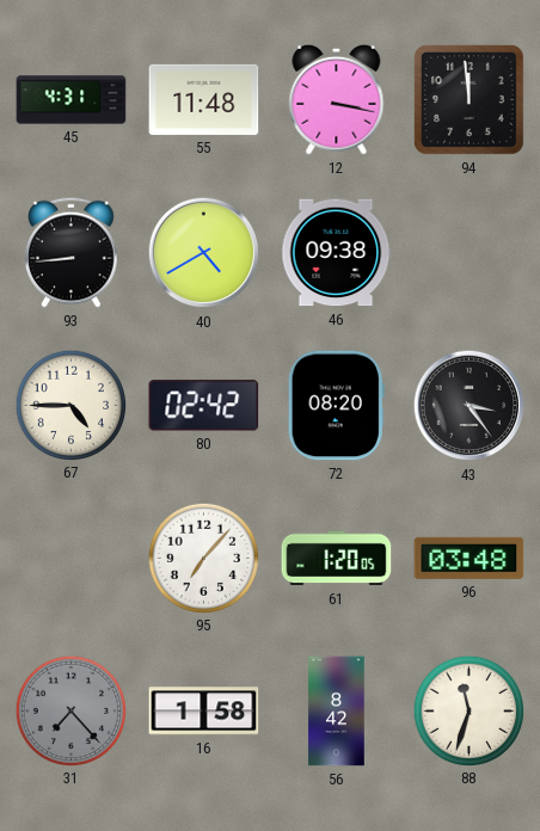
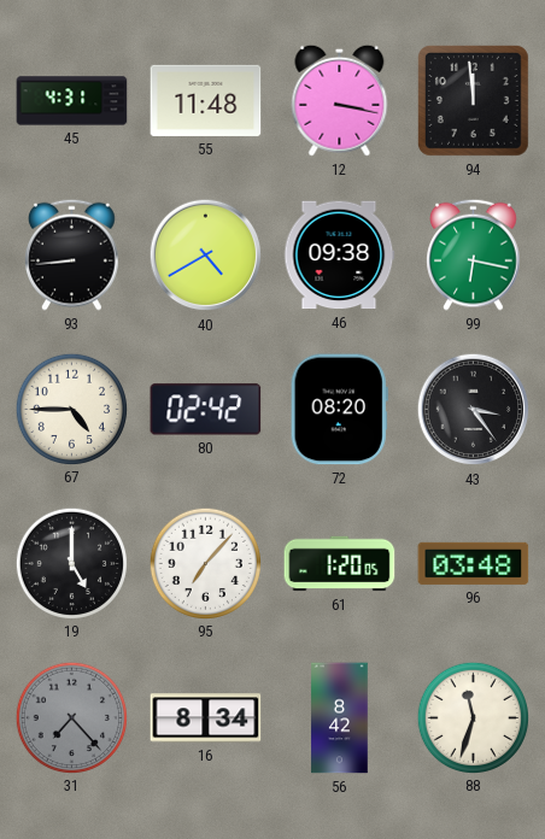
99: none -> 6:17
19: none -> 5:00
16: 1:58 -> 8:34
